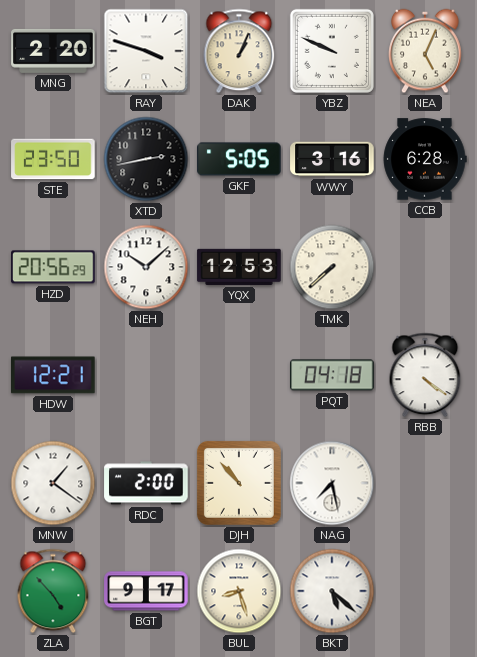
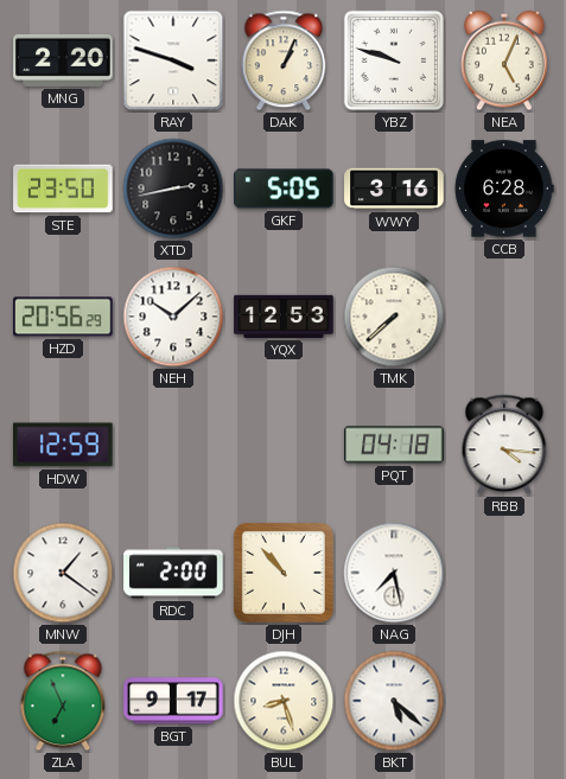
YBZ: 9:49 -> 9:48
HDW: 12:21 -> 12:59
RBB: 4:21 -> 4:16
ZLA: 4:53 -> 6:56
